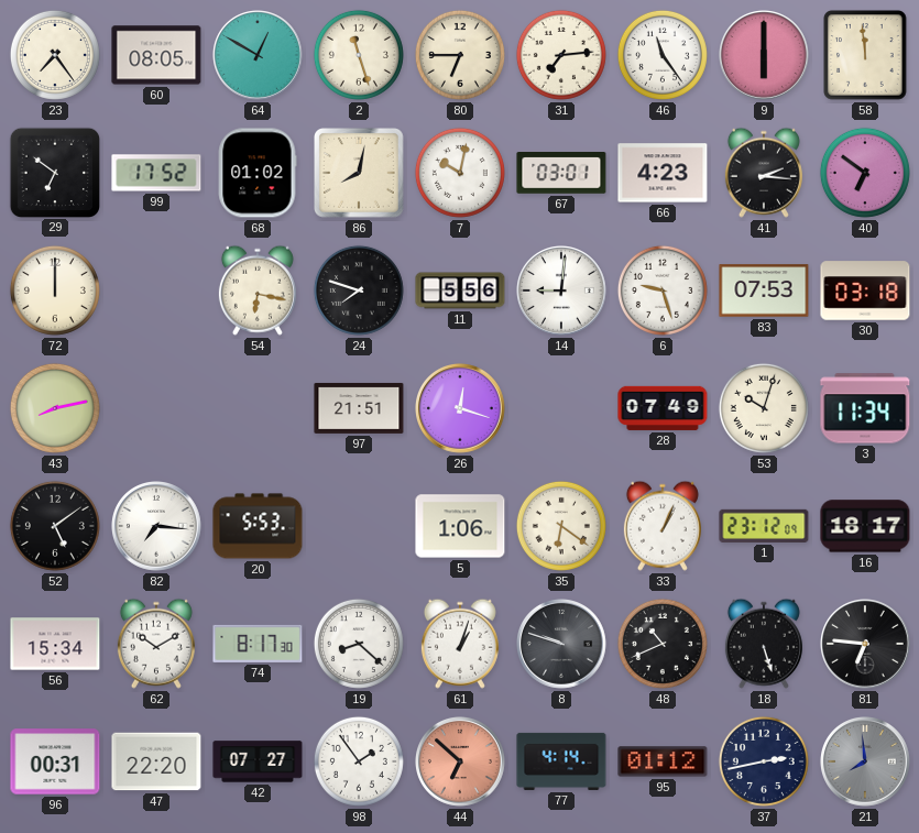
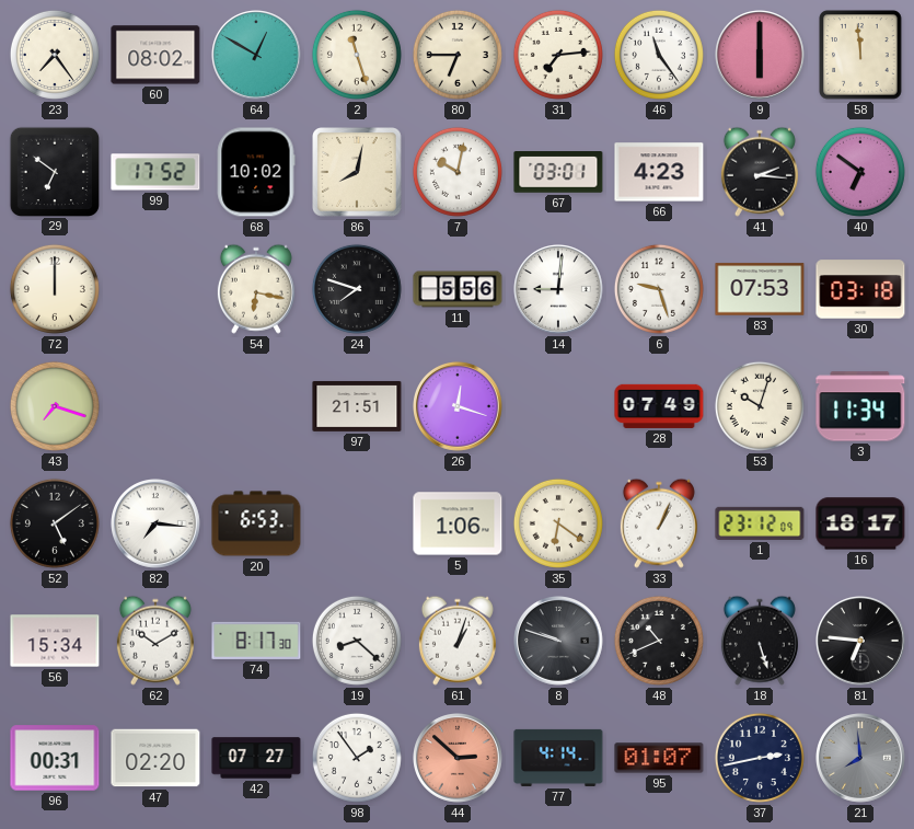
60: 08:05 -> 08:02
68: 01:02 -> 10:02
43: 8:13 -> 7:18
20: 5:53 -> 6:53
47: 22:20 -> 02:20
44: 6:52 -> 2:52
95: 01:12 -> 01:07
